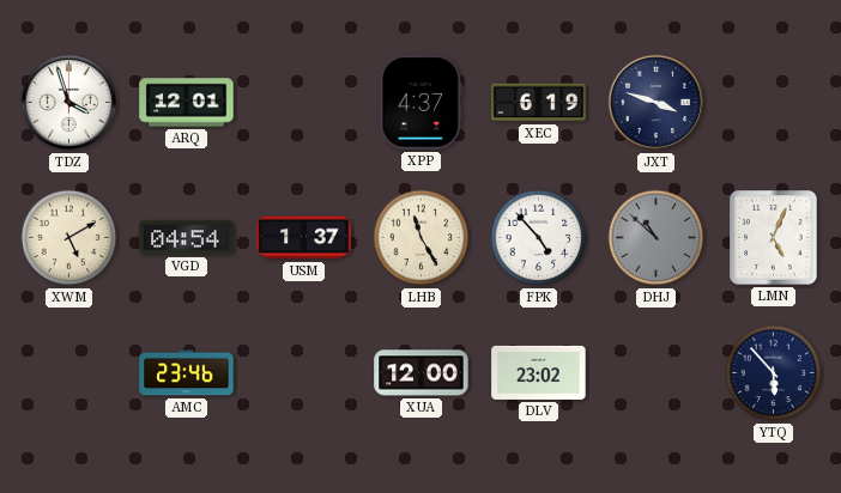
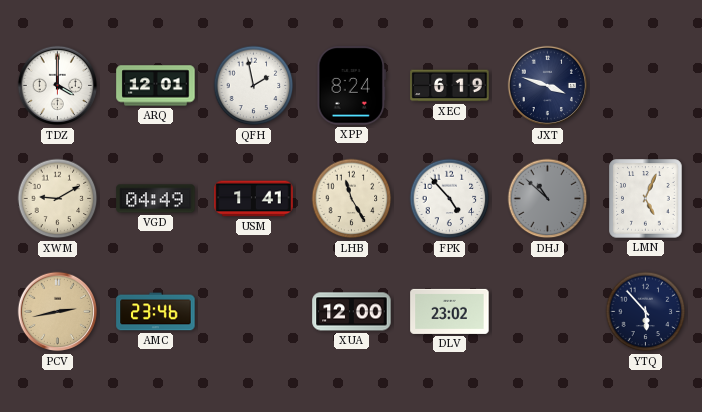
TDZ: 3:57 -> 4:00
QFH: none -> 1:58
XPP: 4:37 -> 8:24
XWM: 5:10 -> 9:10
VGD: 04:54 -> 04:49
USM: 1:37 -> 1:41
PCV: none -> 2:43
